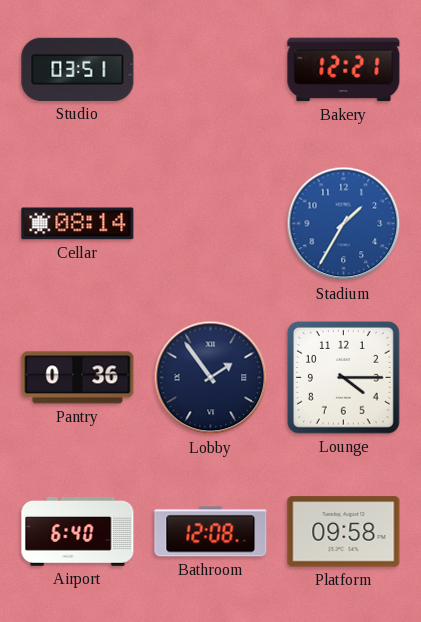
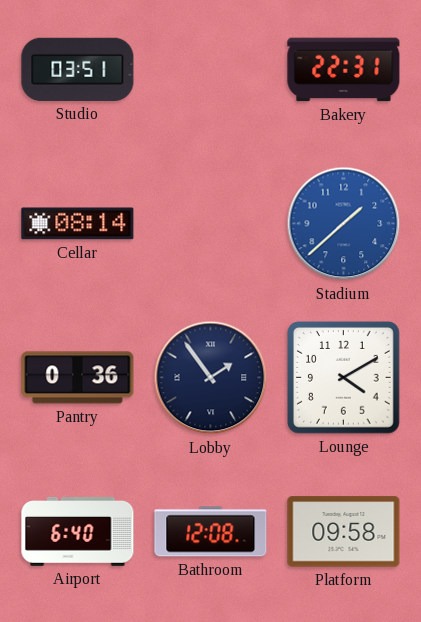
Bakery: 12:21 -> 22:31
Stadium: 1:35 -> 1:38
Lounge: 4:15 -> 4:10
